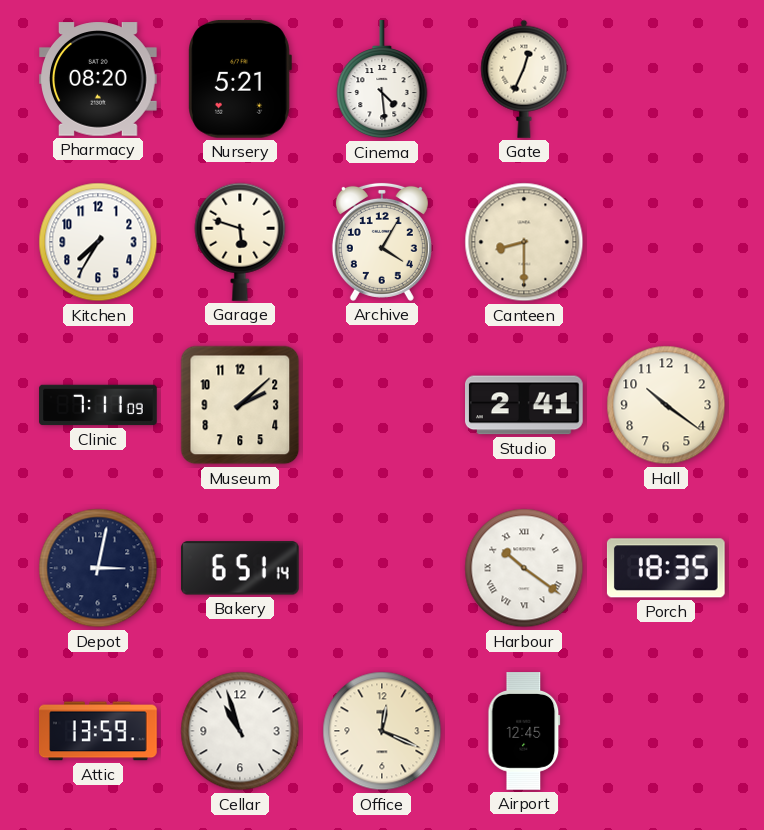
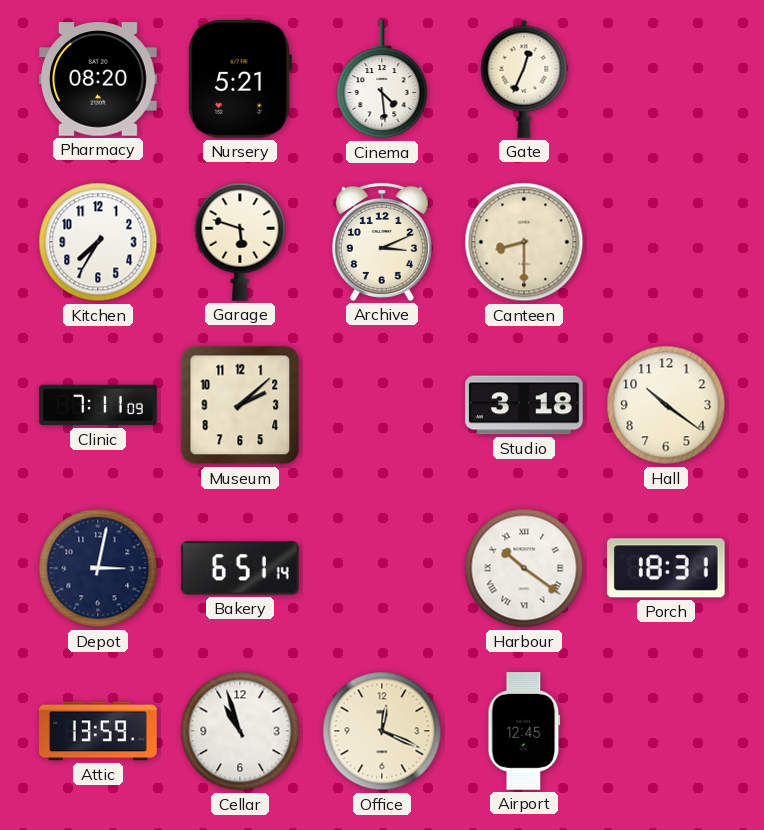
Archive: 4:05 -> 3:11
Studio: 2:41 -> 3:18
Porch: 18:35 -> 18:31
